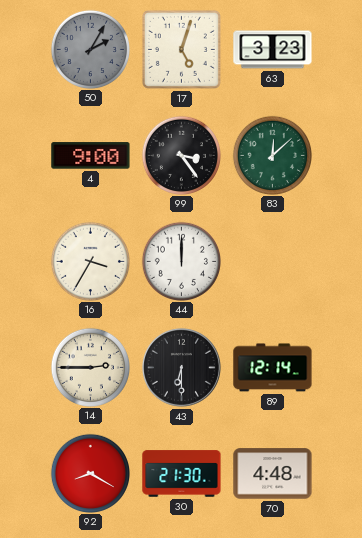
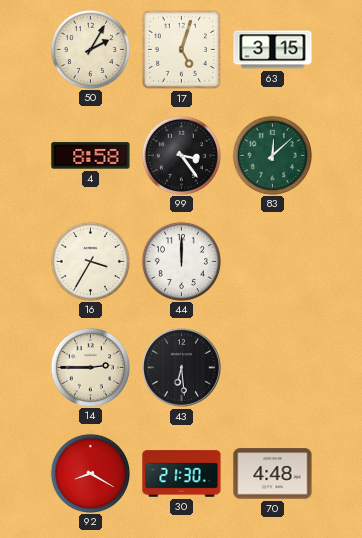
50 dial: grey -> cream
63: 3:23 -> 3:15
4: 9:00 -> 8:58
43: 6:30 -> 6:29
89: 12:14 -> none
